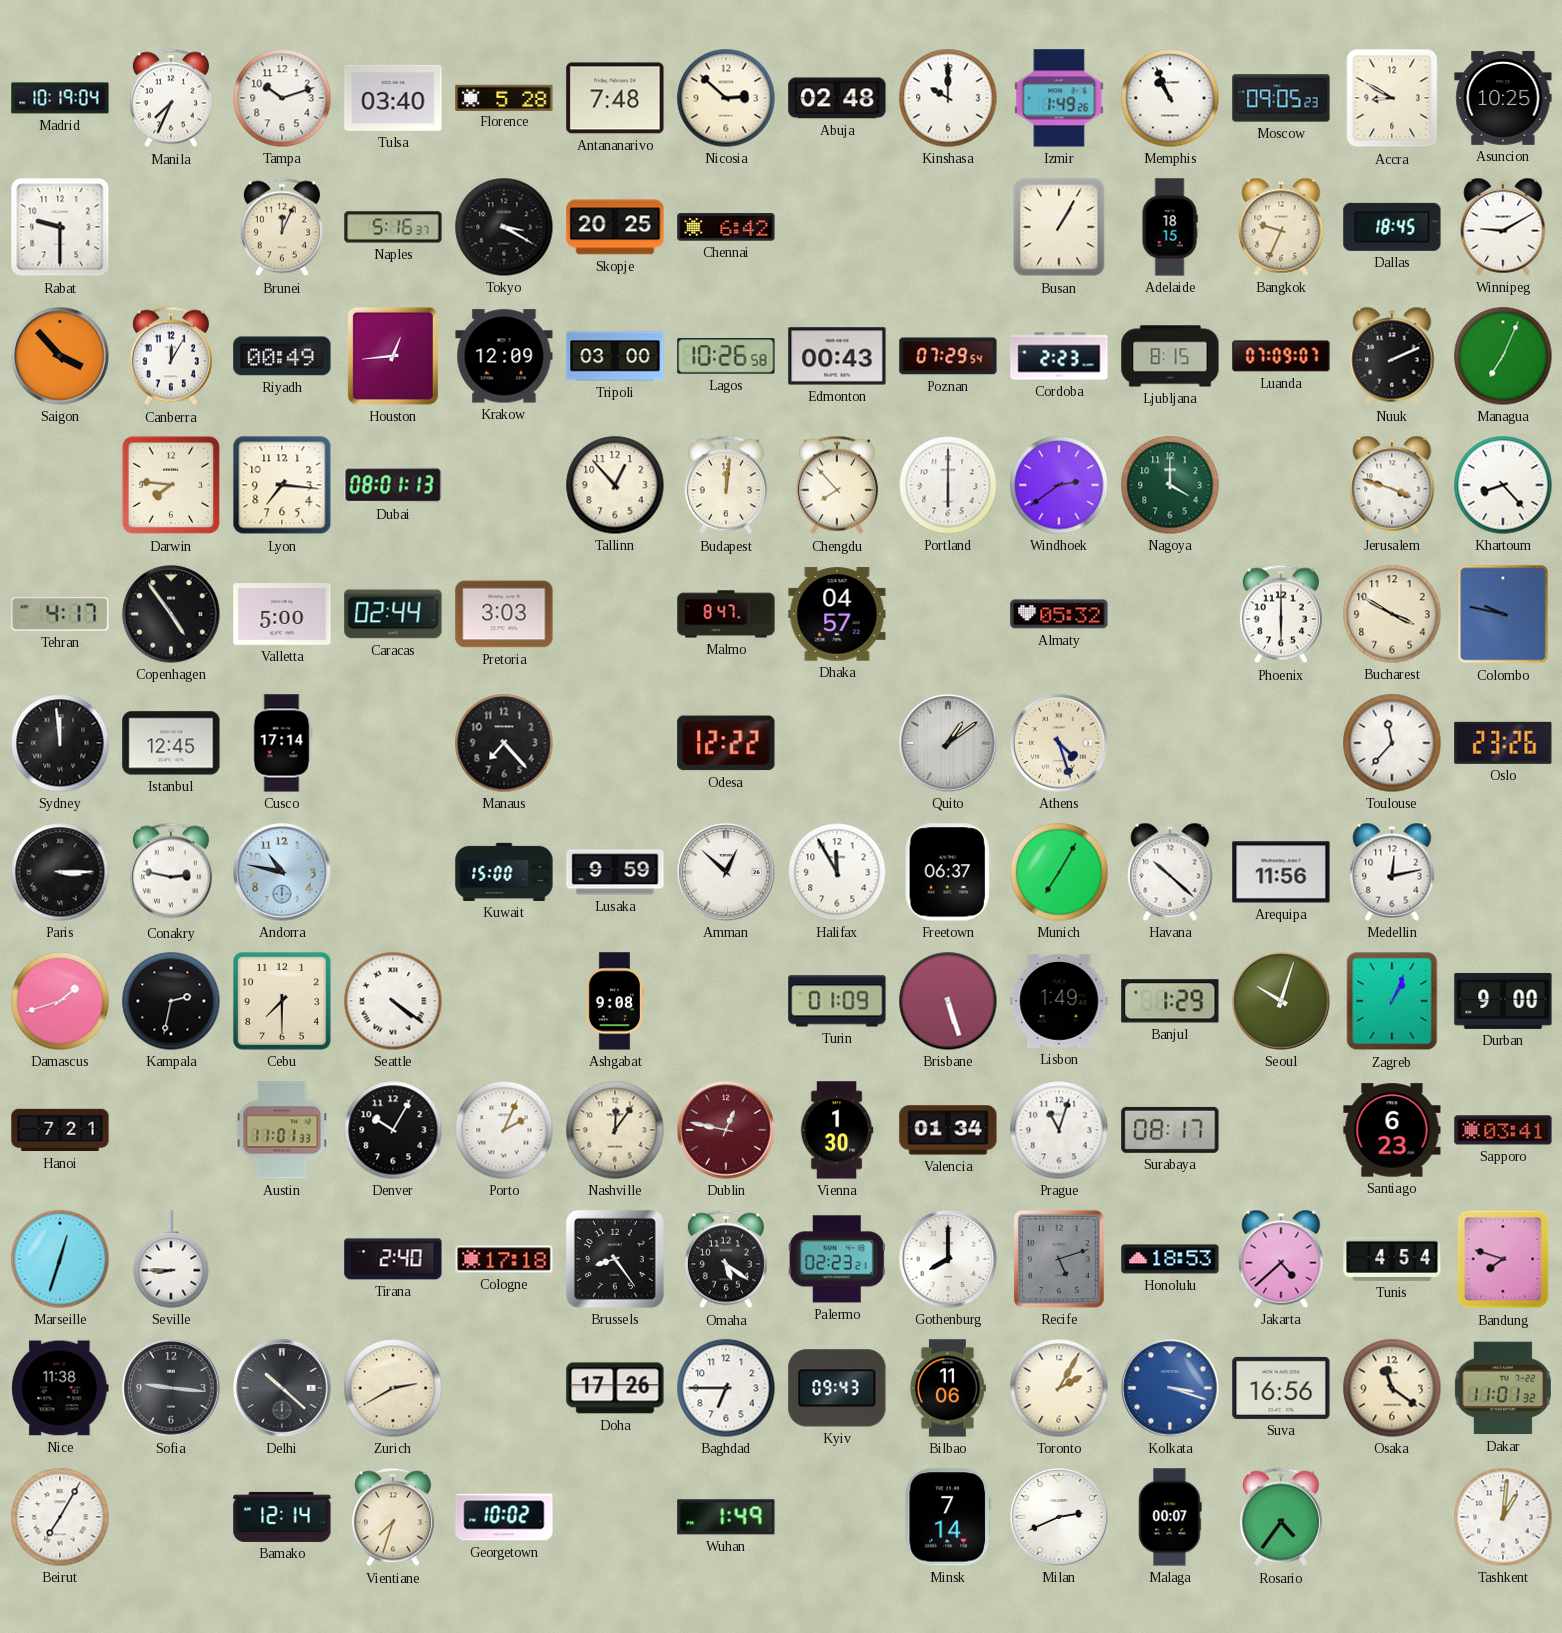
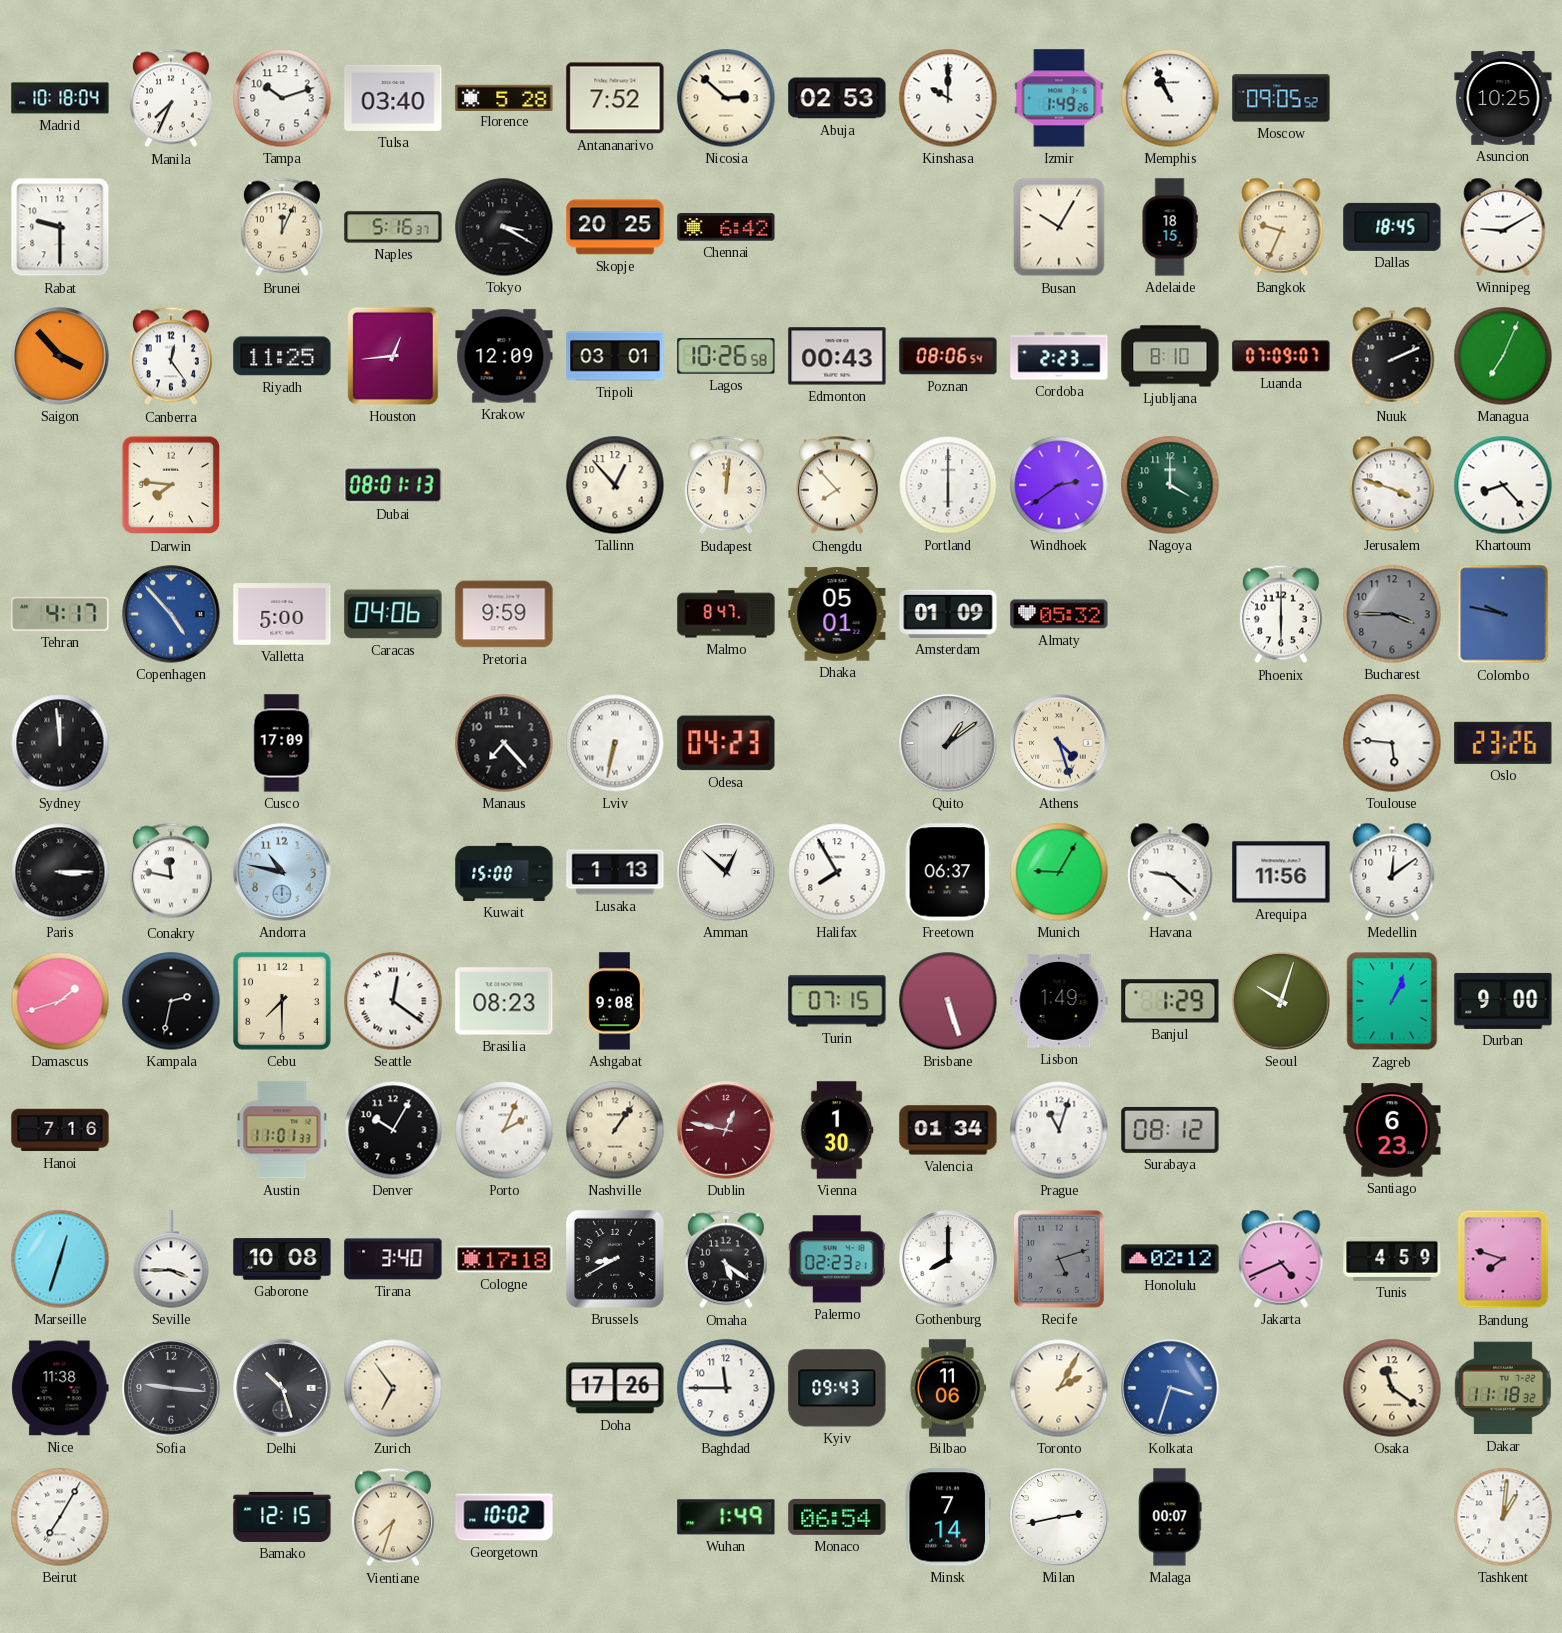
Madrid: 10:19 -> 10:18
Antananarivo: 7:48 -> 7:52
Abuja: 02:48 -> 02:53
Moscow: 09:05:23 -> 09:05:52
Accra: 8:50 -> none
Busan: 1:05 -> 10:05
Canberra: 12:05 -> 12:24
Riyadh: 00:49 -> 11:25
Tripoli: 03:00 -> 03:01
Poznan: 07:29 -> 08:06
Ljubljana: 8:15 -> 8:10
Lyon: 7:16 -> none
Copenhagen: 4:54 -> 4:53
Copenhagen dial: black -> blue
Caracas: 02:44 -> 04:06
Pretoria: 3:03 -> 9:59
Dhaka: 04:57 -> 05:01
Amsterdam: none -> 01:09
Bucharest: 3:50 -> 3:45
Bucharest dial: cream -> grey
Istanbul: 12:45 -> none
Cusco: 17:14 -> 17:09
Lviv: none -> 6:32
Odesa: 12:22 -> 04:23
Toulouse: 11:37 -> 5:46
Conakry: 2:47 -> 11:47
Lusaka: 9:59 -> 1:13
Halifax: 11:55 -> 7:55
Munich: 7:05 -> 9:05
Havana: 10:22 -> 9:22
Medellin: 12:13 -> 12:09
Seattle: 4:21 -> 12:21
Brasilia: none -> 08:23
Turin: 01:09 -> 07:15
Hanoi: 7:21 -> 7:16
Nashville: 12:06 -> 1:06
Surabaya: 08:17 -> 08:12
Sapporo: 03:41 -> none
Seville: 8:45 -> 3:45
Gaborone: none -> 10:08
Tirana: 2:40 -> 3:40
Brussels: 8:24 -> 8:40
Honolulu: 18:53 -> 02:12
Jakarta: 4:38 -> 4:41
Tunis: 4:54 -> 4:59
Delhi: 10:22 -> 10:27
Zurich: 2:40 -> 6:54
Baghdad: 6:45 -> 11:45
Kolkata: 3:18 -> 3:33
Suva: 16:56 -> none
Dakar: 11:01 -> 11:18
Bamako: 12:14 -> 12:15
Monaco: none -> 06:54
Milan: 2:41 -> 2:43
Rosario: 4:36 -> none
